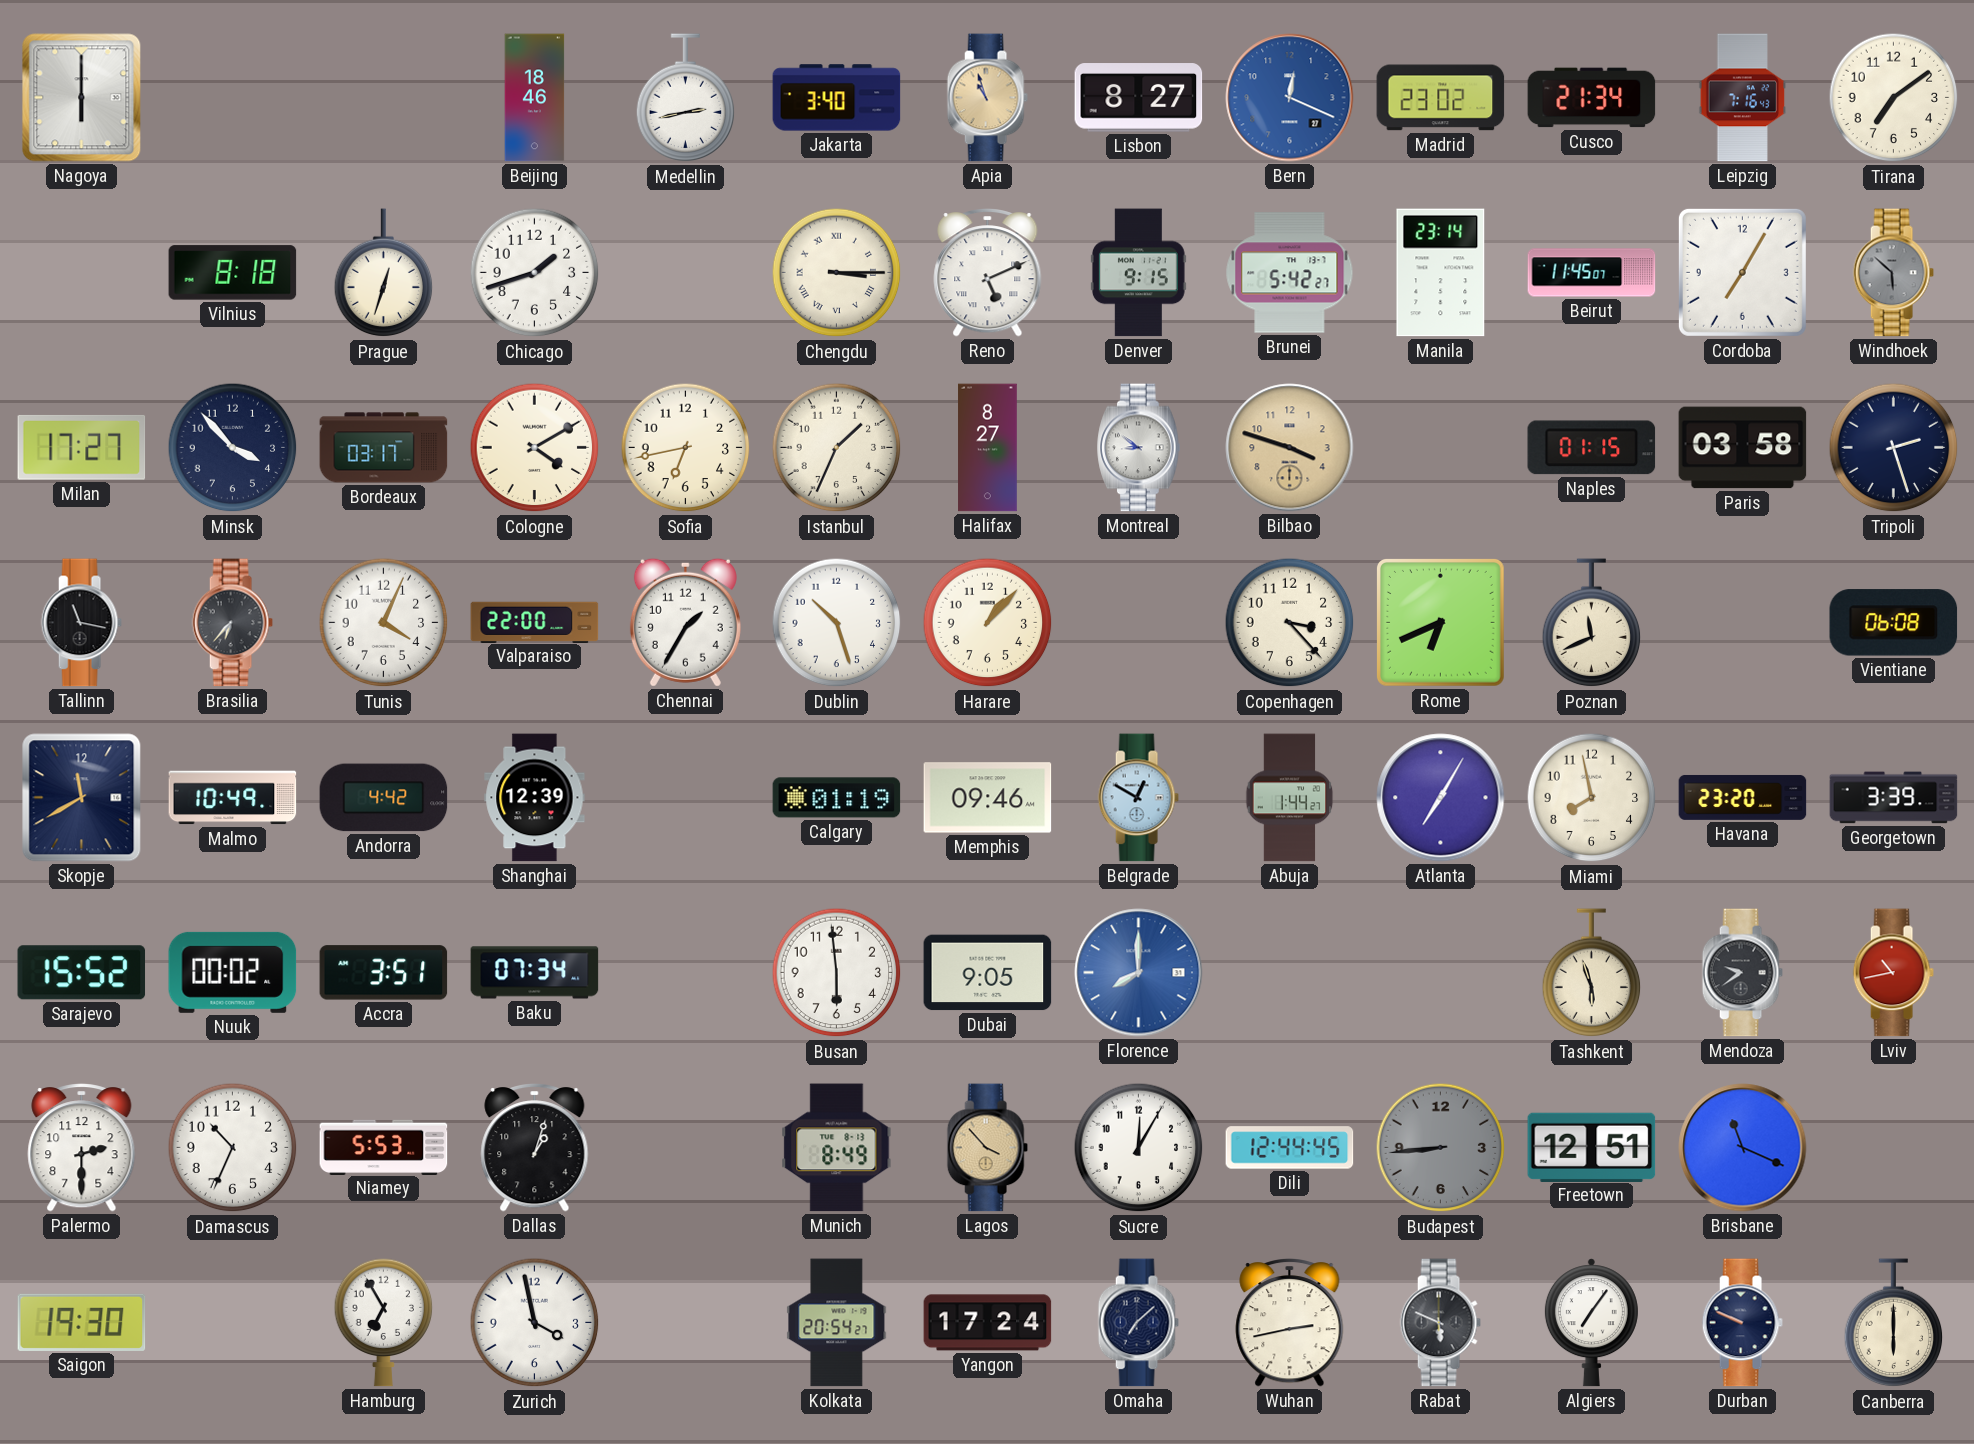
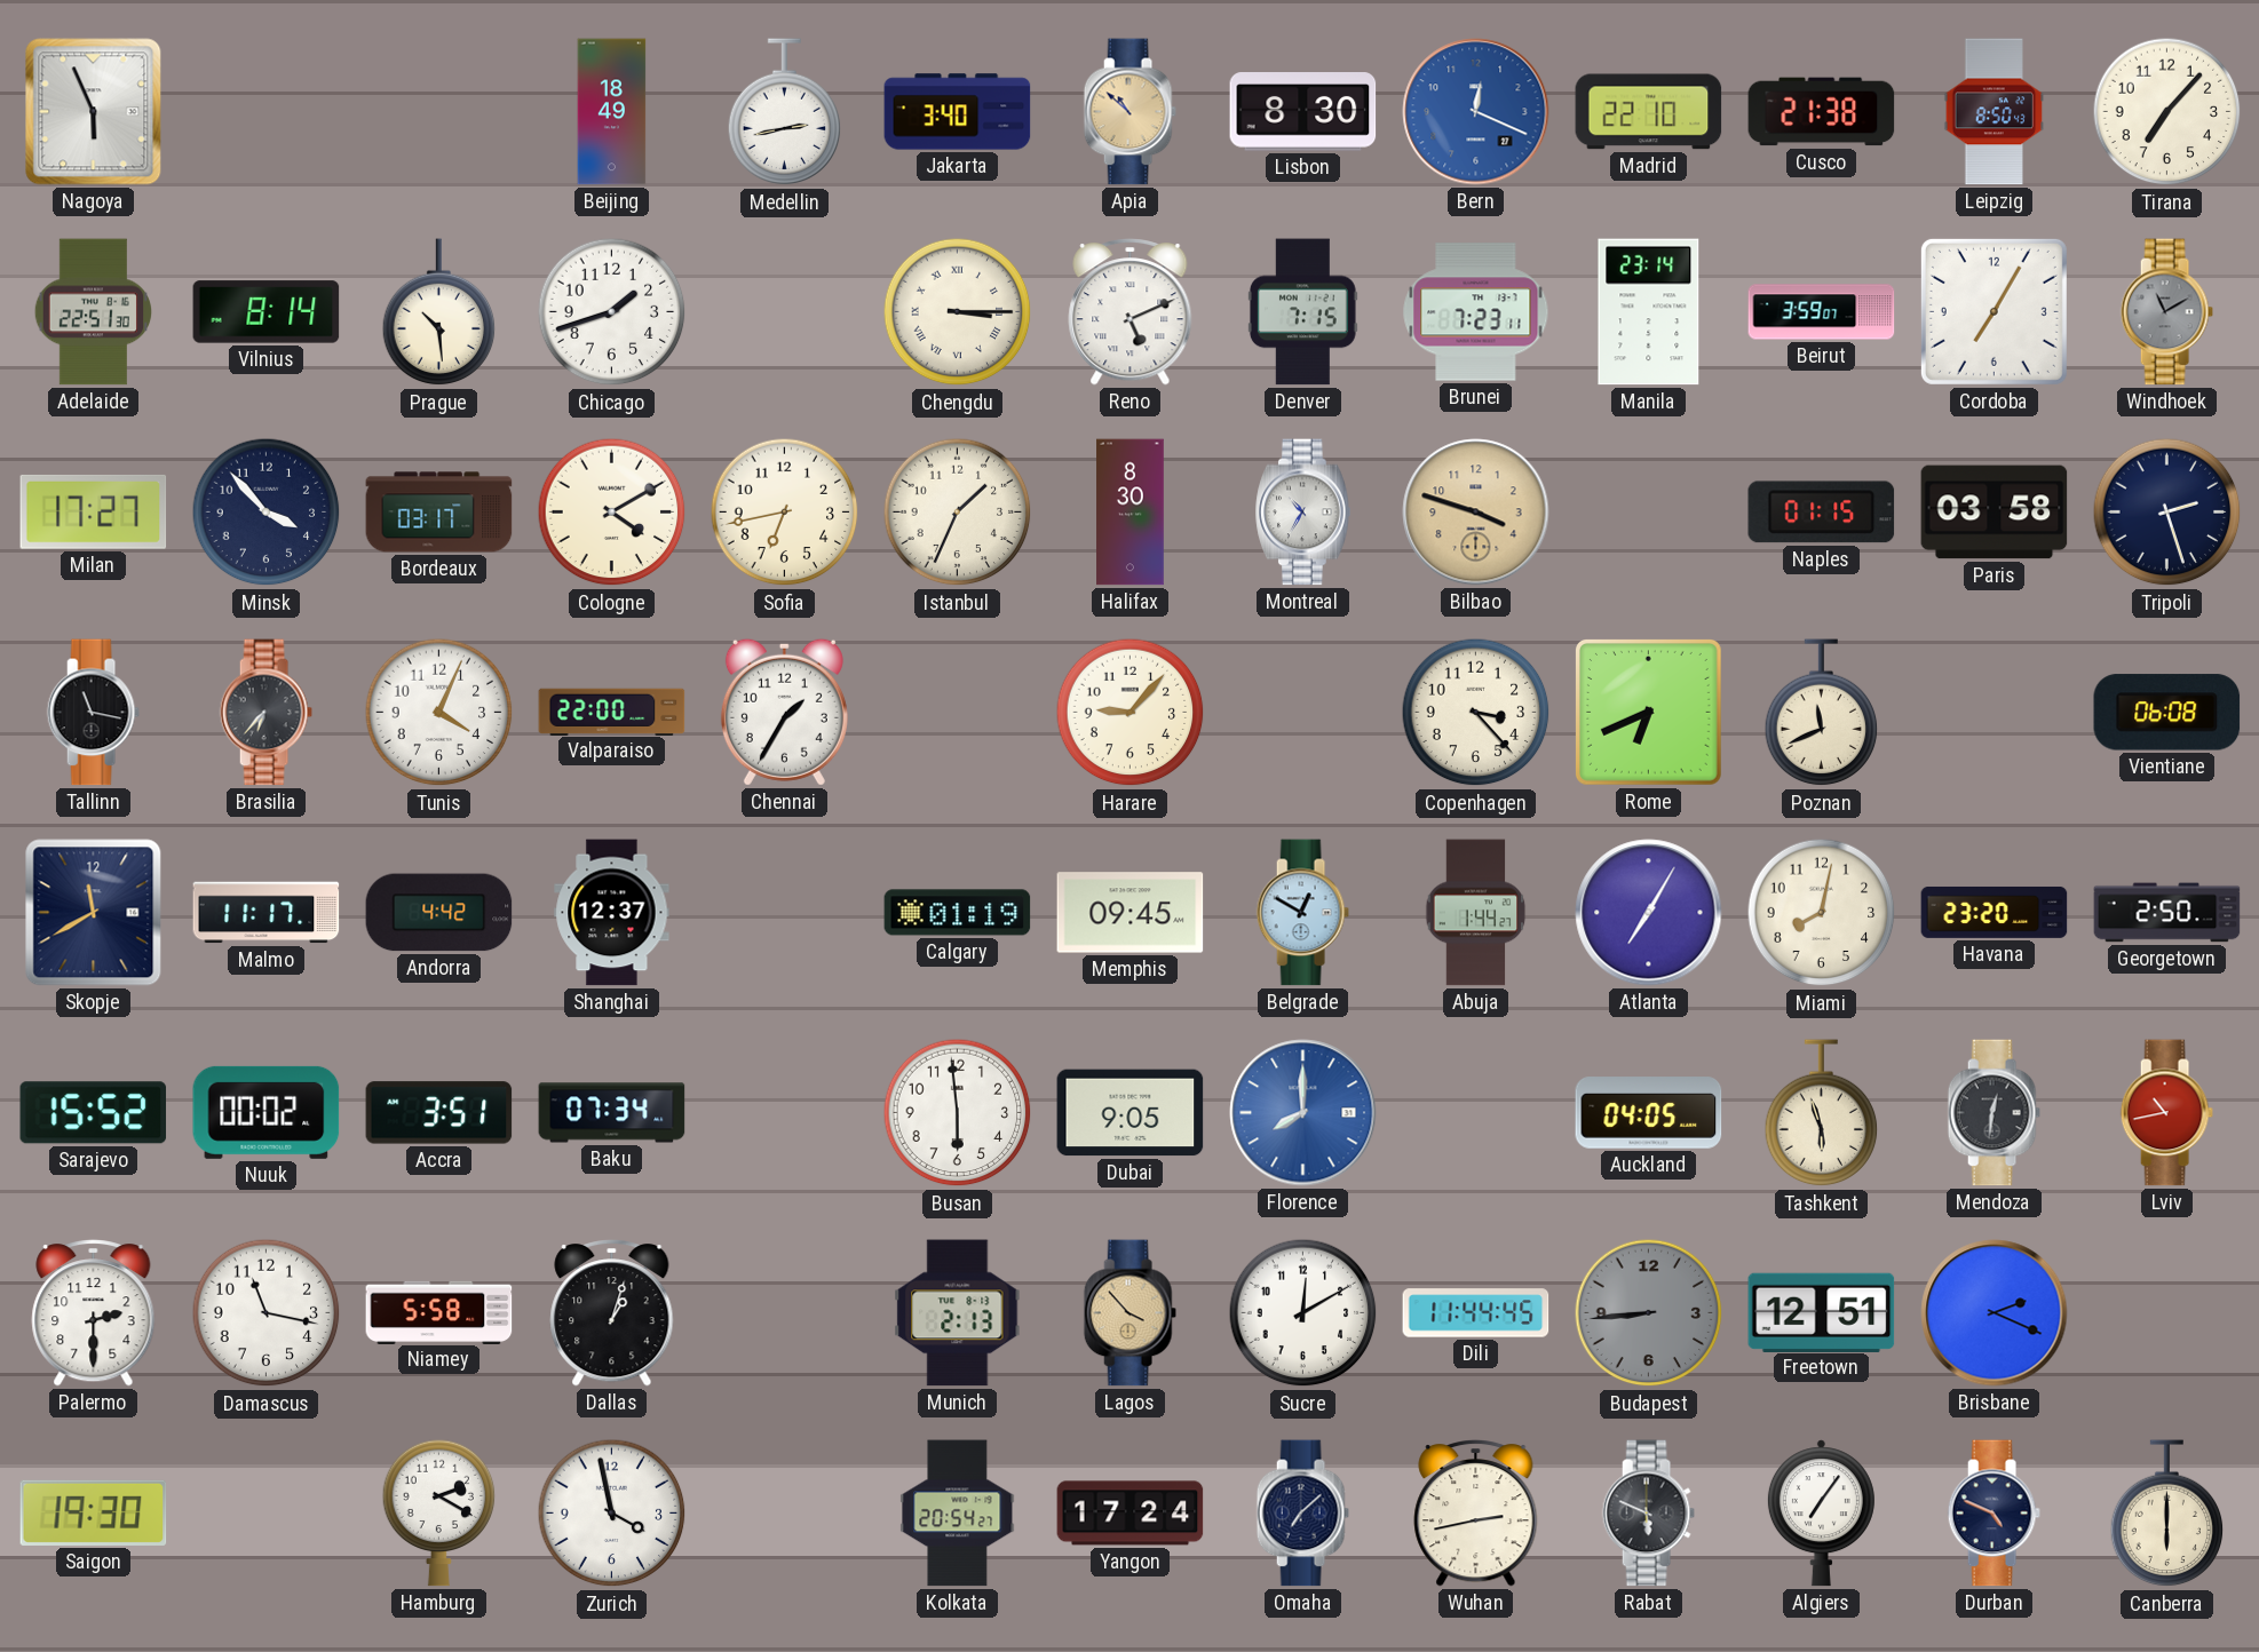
Nagoya: 6:00 -> 5:56
Beijing: 18:46 -> 18:49
Apia: 10:57 -> 10:52
Lisbon: 8:27 -> 8:30
Madrid: 23:02 -> 22:10
Cusco: 21:34 -> 21:38
Leipzig: 7:16 -> 8:50
Tirana: 7:09 -> 7:07
Adelaide: none -> 22:51
Vilnius: 8:18 -> 8:14
Prague: 12:33 -> 10:29
Denver: 9:15 -> 7:15
Brunei: 5:42 -> 7:23
Beirut: 11:45 -> 3:59
Windhoek: 5:52 -> 11:10
Halifax: 8:27 -> 8:30
Montreal: 8:51 -> 10:35
Dublin: 10:27 -> none
Harare: 1:07 -> 9:07
Malmo: 10:49 -> 11:17
Shanghai: 12:39 -> 12:37
Memphis: 09:46 -> 09:45
Miami: 7:58 -> 8:02
Georgetown: 3:39 -> 2:50
Auckland: none -> 04:05
Mendoza: 9:39 -> 12:31
Damascus: 10:34 -> 11:17
Niamey: 5:53 -> 5:58
Munich: 8:49 -> 2:13
Sucre: 12:05 -> 12:10
Dili: 12:44 -> 11:44
Brisbane: 11:19 -> 2:19
Hamburg: 6:55 -> 2:20
Durban: 9:49 -> 4:49
